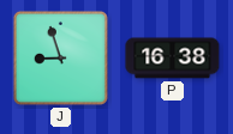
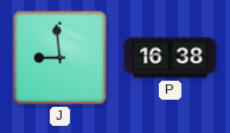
J: 8:57 -> 8:59
